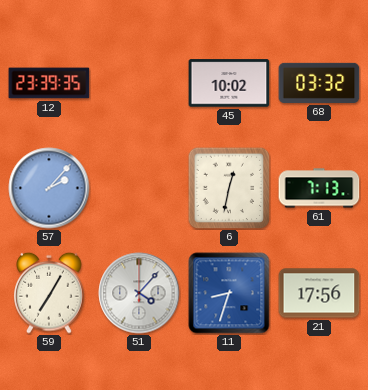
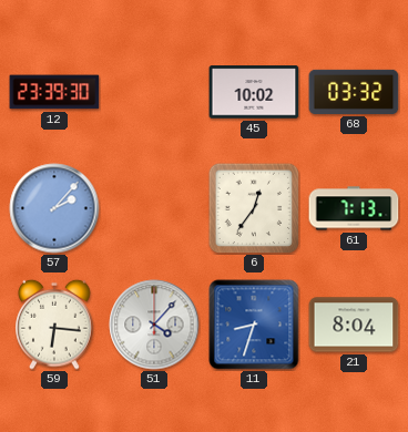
12: 23:39:35 -> 23:39:30
6: 12:32 -> 12:36
59: 7:05 -> 6:16
21: 17:56 -> 8:04
